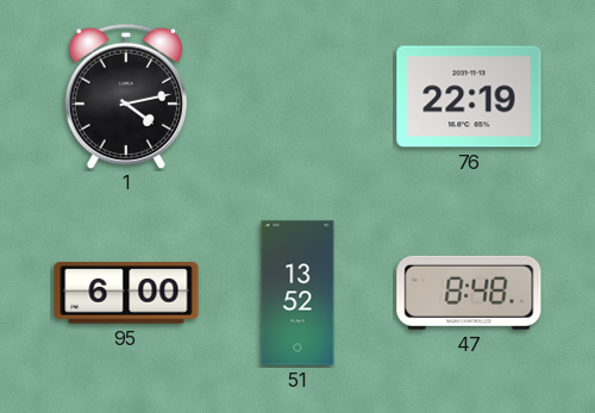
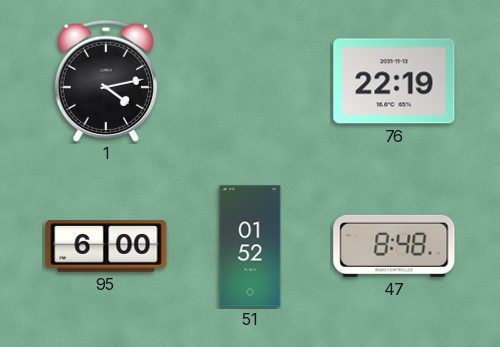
51: 13:52 -> 01:52
